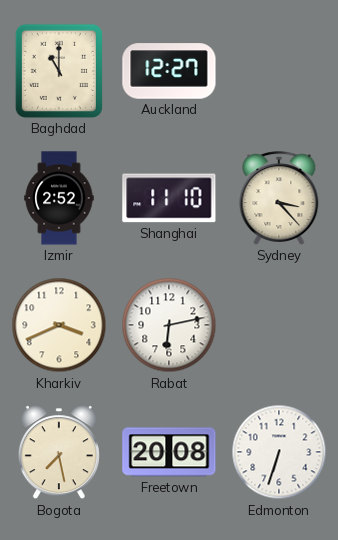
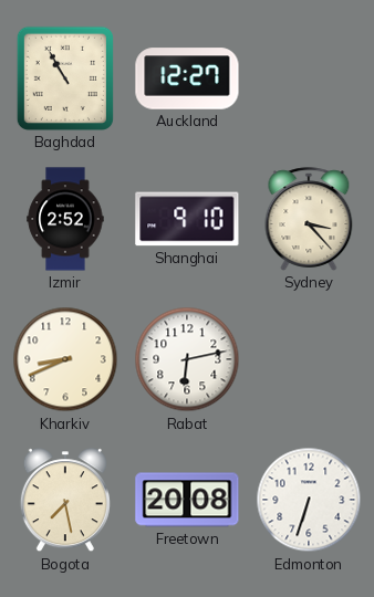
Baghdad: 11:00 -> 10:55
Shanghai: 11:10 -> 9:10
Kharkiv: 3:41 -> 8:41
